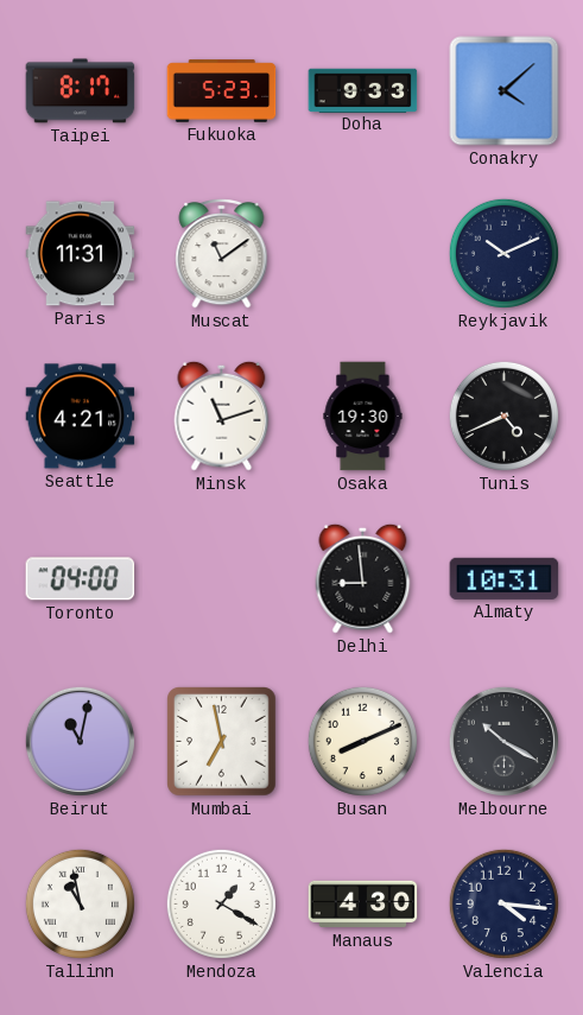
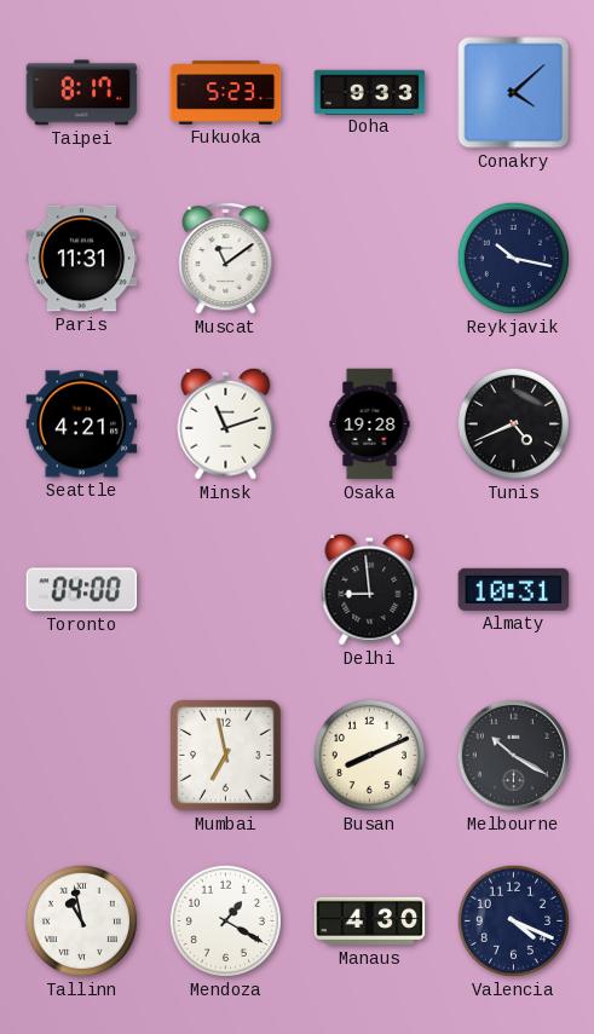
Reykjavik: 10:11 -> 10:17
Osaka: 19:30 -> 19:28
Beirut: 11:02 -> none
Valencia: 4:16 -> 4:19
